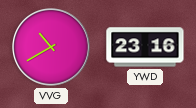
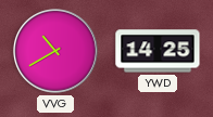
YWD: 23:16 -> 14:25
